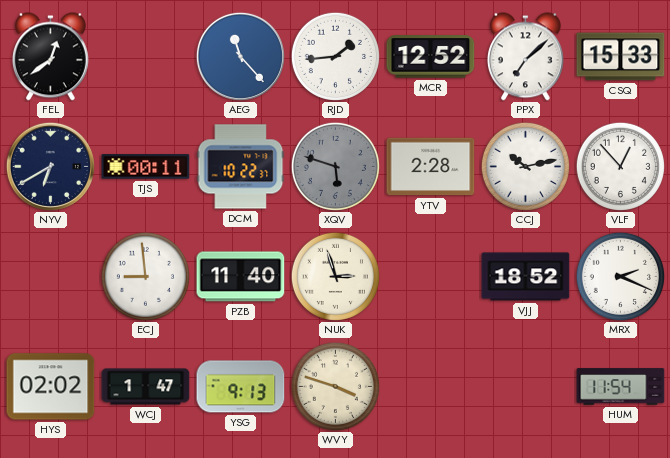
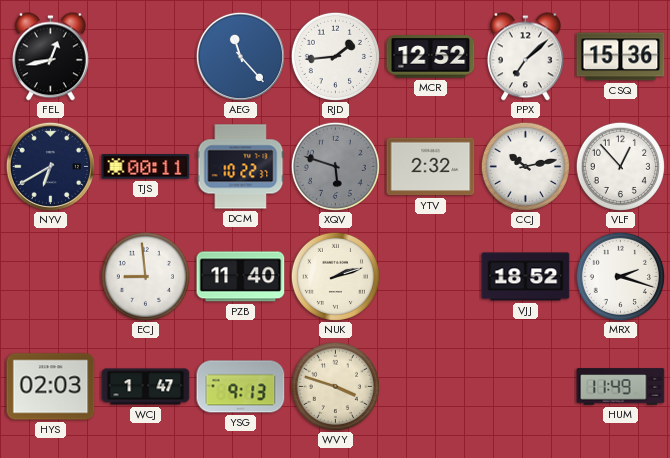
FEL: 12:39 -> 12:43
CSQ: 15:33 -> 15:36
YTV: 2:28 -> 2:32
NUK: 2:57 -> 2:12
MRX: 2:19 -> 2:18
HYS: 02:02 -> 02:03
HUM: 11:54 -> 11:49
